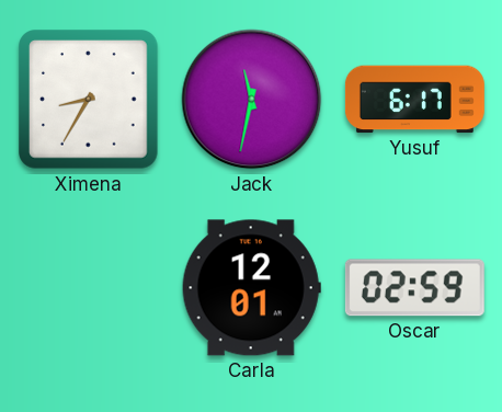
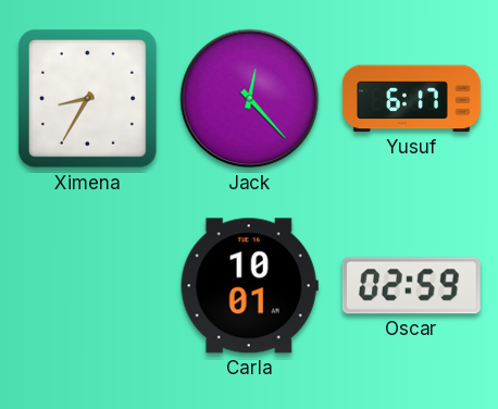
Jack: 11:32 -> 12:23
Carla: 12:01 -> 10:01
